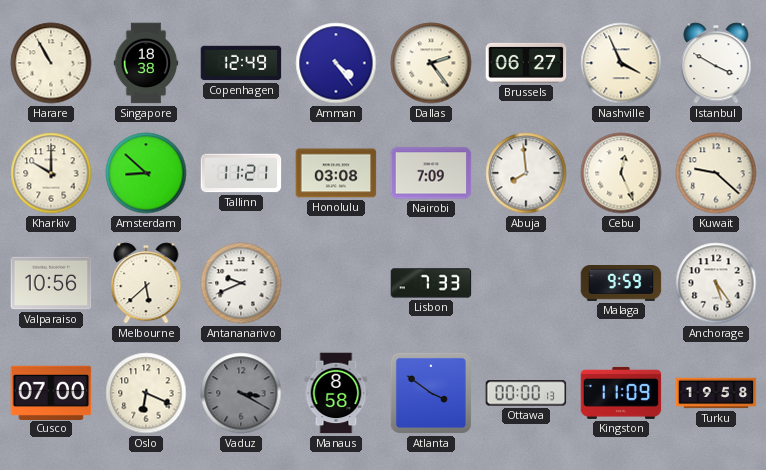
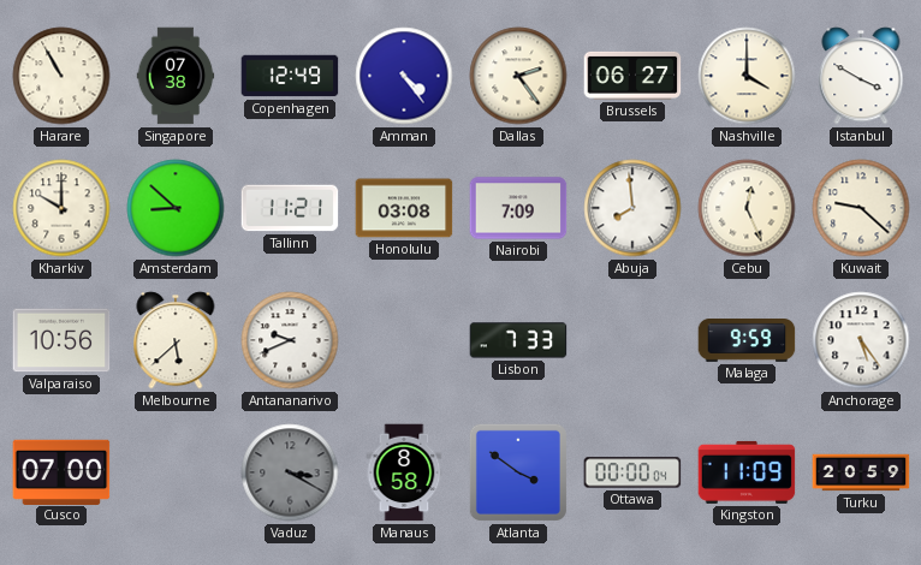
Singapore: 18:38 -> 07:38
Nashville: 3:56 -> 4:00
Oslo: 6:19 -> none
Ottawa: 00:00:13 -> 00:00:04
Turku: 19:58 -> 20:59
